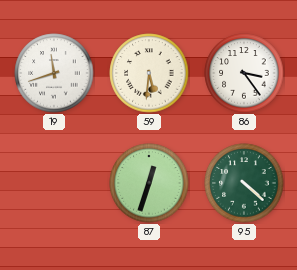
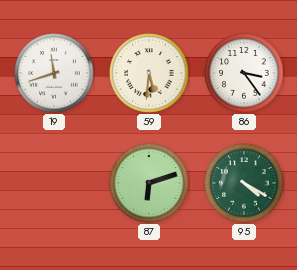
87: 12:33 -> 6:12
95: 4:22 -> 4:20
